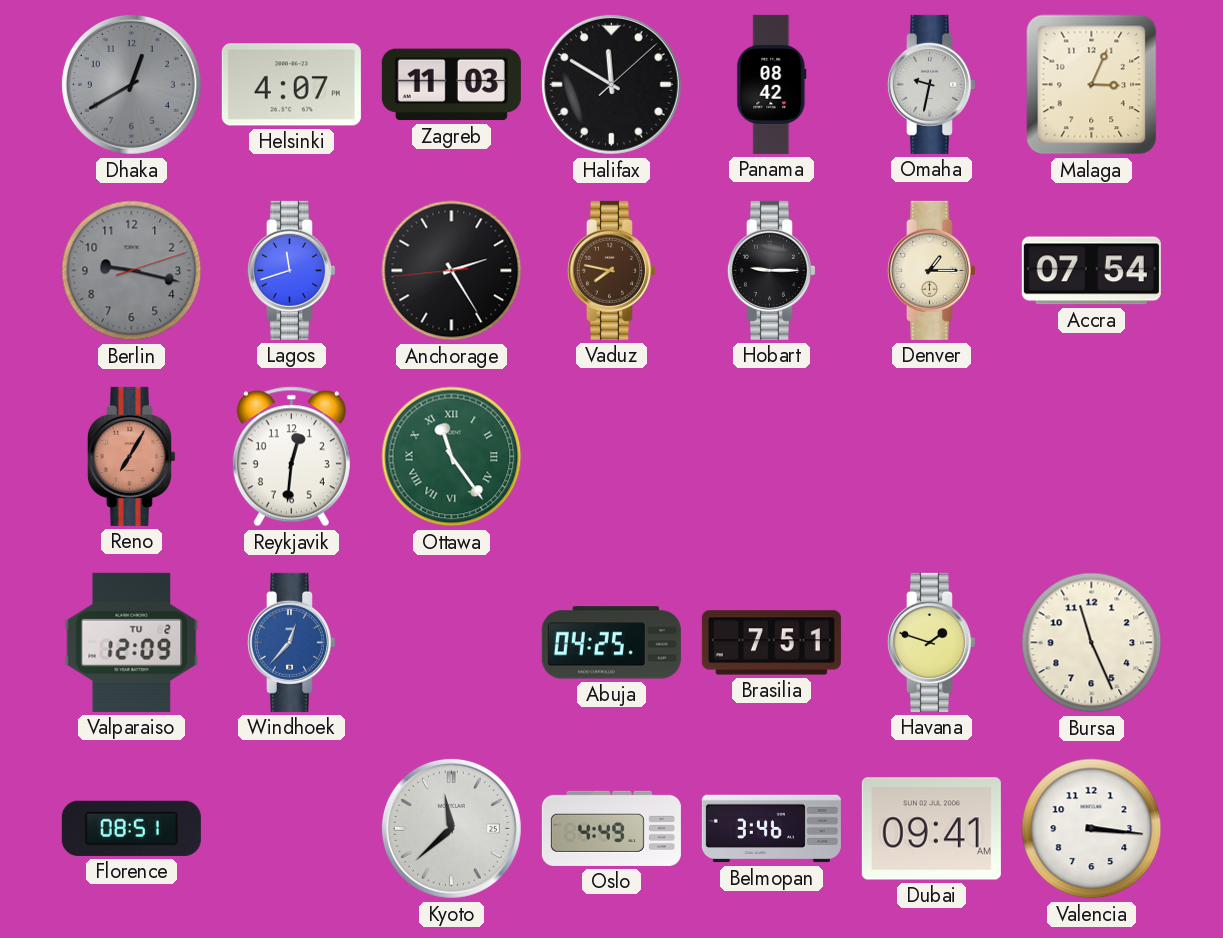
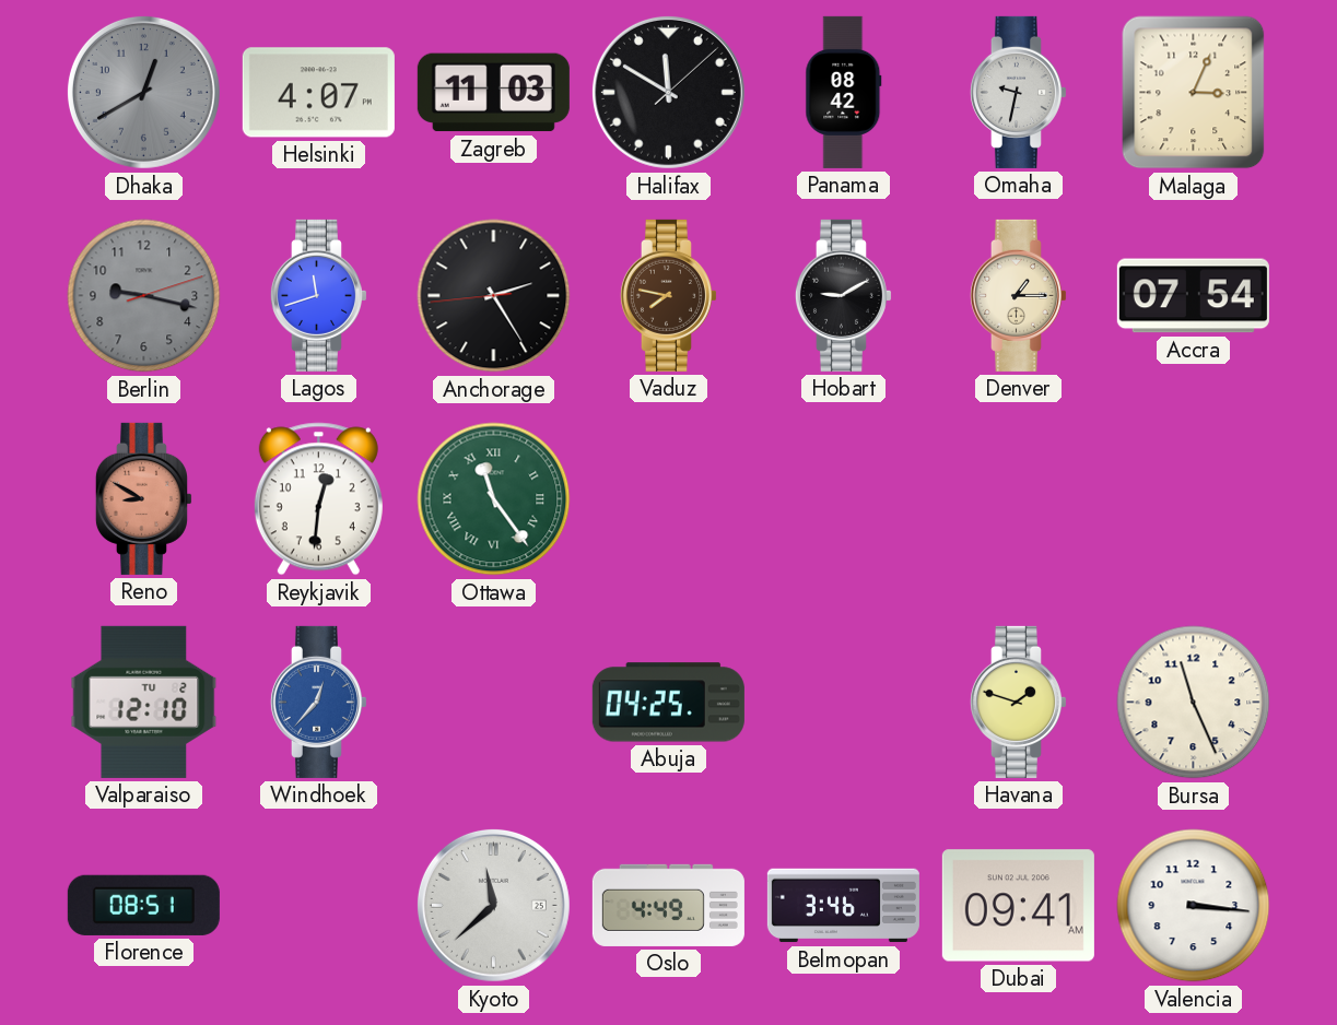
Hobart: 9:15 -> 9:10
Reno: 7:05 -> 8:50
Valparaiso: 12:09 -> 12:10
Brasilia: 7:51 -> none
